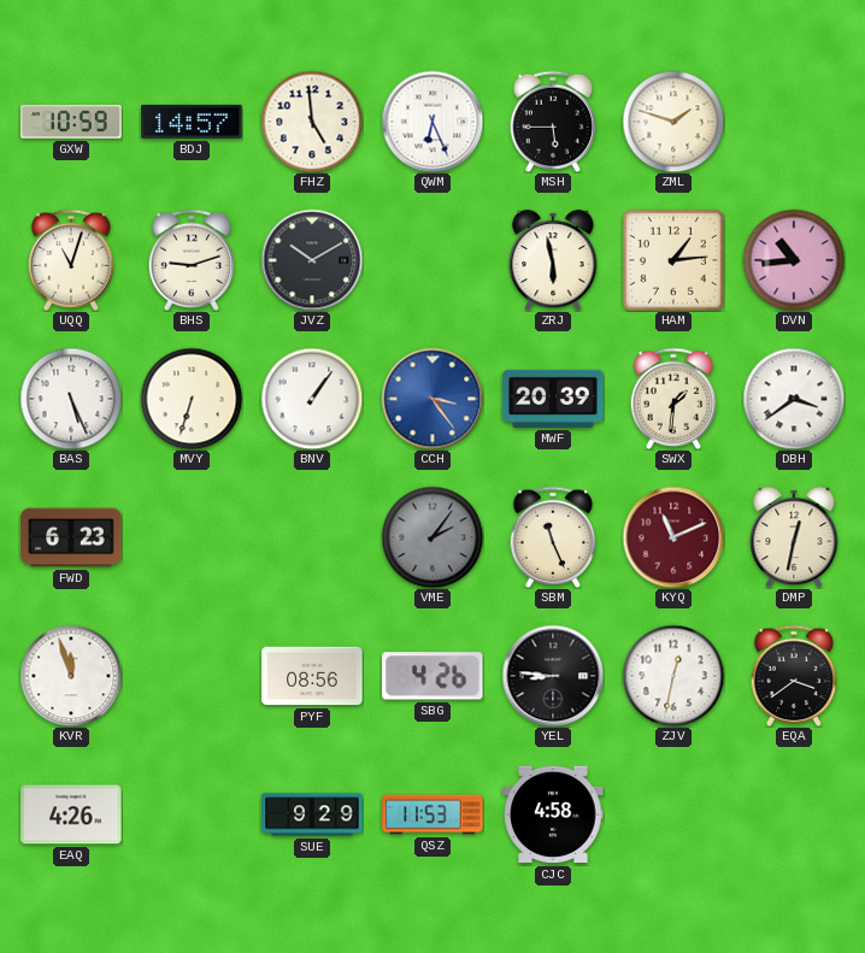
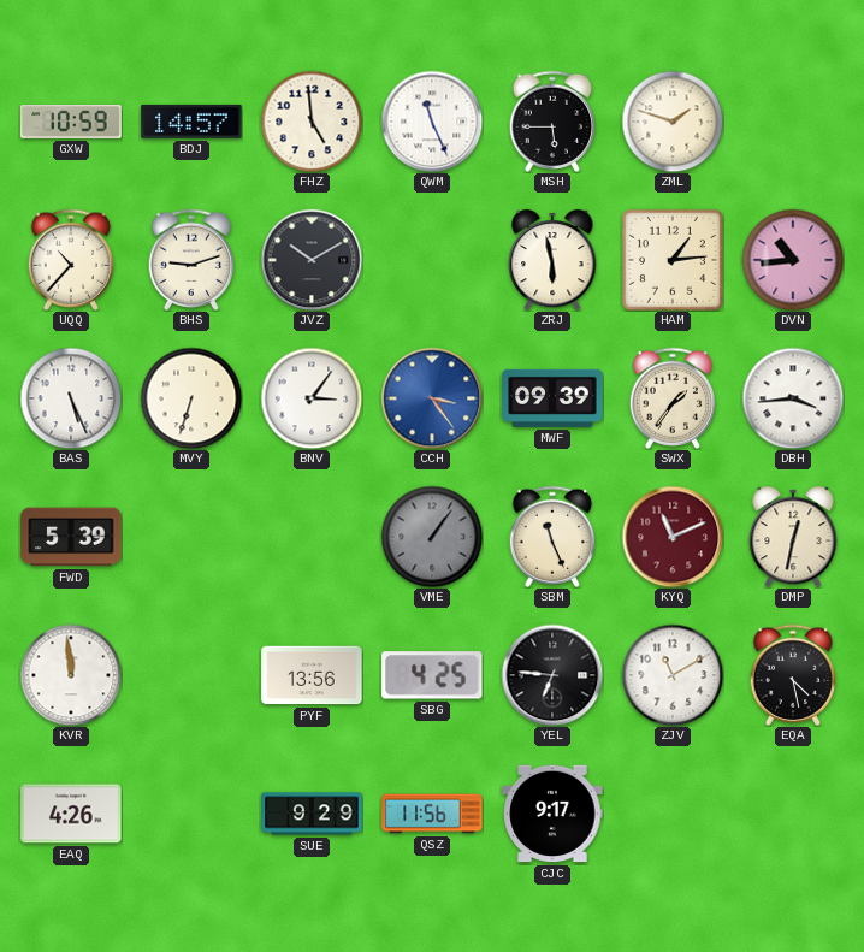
QWM: 6:26 -> 11:26
UQQ: 11:03 -> 10:37
BNV: 1:06 -> 3:06
MWF: 20:39 -> 09:39
SWX: 1:31 -> 1:36
DBH: 3:39 -> 3:44
FWD: 6:23 -> 5:39
VME: 2:06 -> 1:06
KVR: 11:57 -> 11:59
PYF: 08:56 -> 13:56
SBG: 4:26 -> 4:25
YEL: 8:46 -> 6:46
ZJV: 12:32 -> 11:10
EQA: 3:39 -> 4:28
QSZ: 11:53 -> 11:56
CJC: 4:58 -> 9:17
